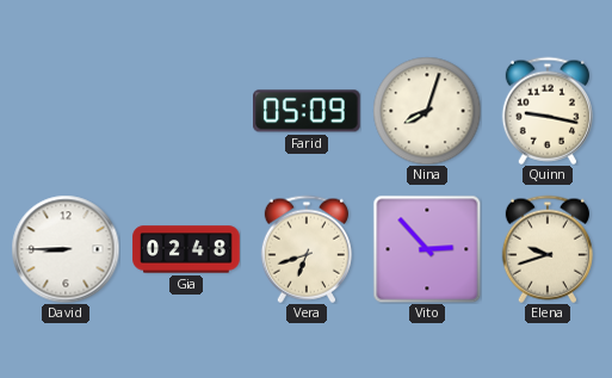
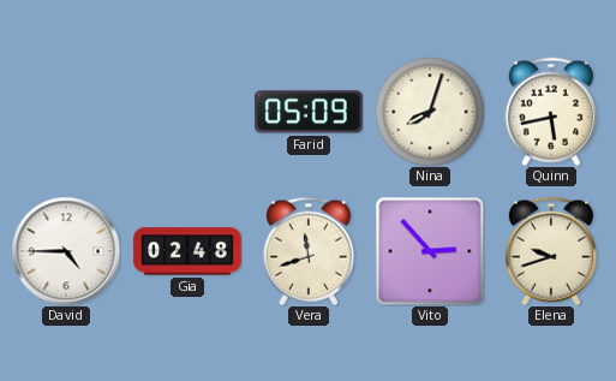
Quinn: 9:17 -> 5:43
David: 8:45 -> 4:45
Vera: 6:42 -> 11:42
